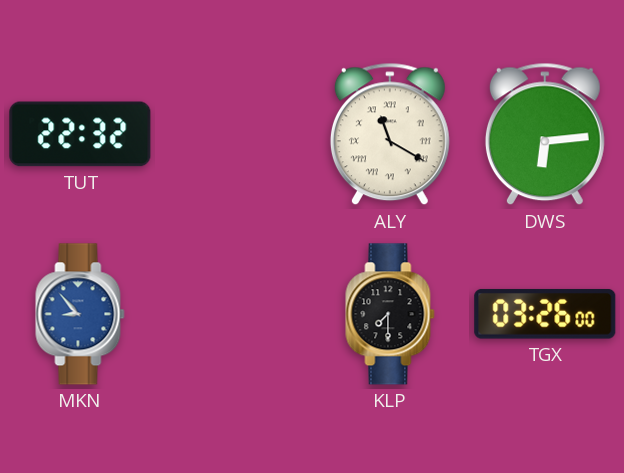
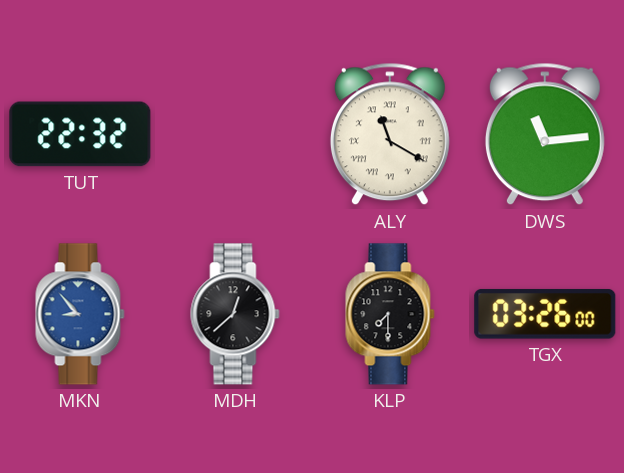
DWS: 6:14 -> 11:14
MDH: none -> 12:38
